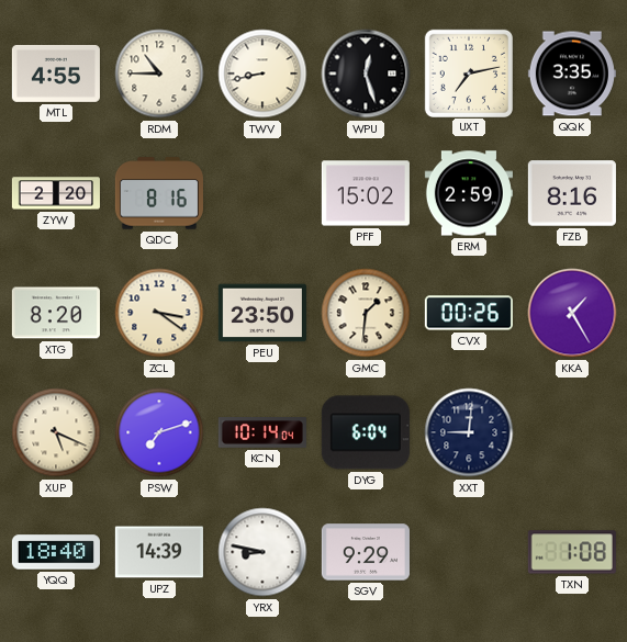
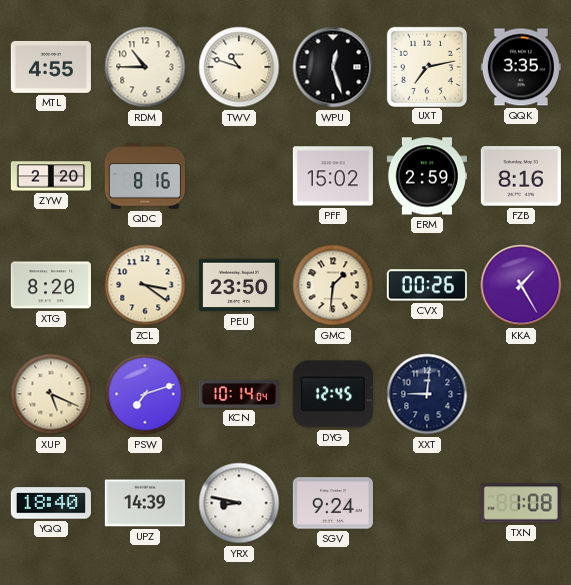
TWV: 8:43 -> 10:48
DYG: 6:04 -> 12:45
SGV: 9:29 -> 9:24
